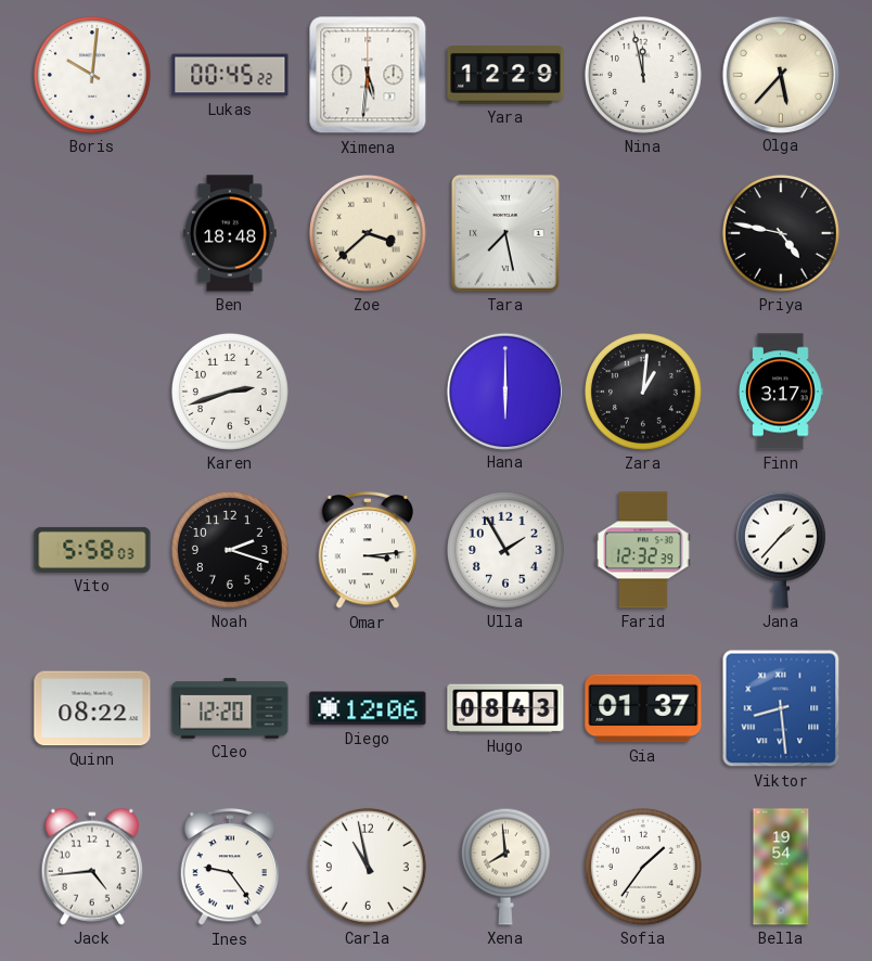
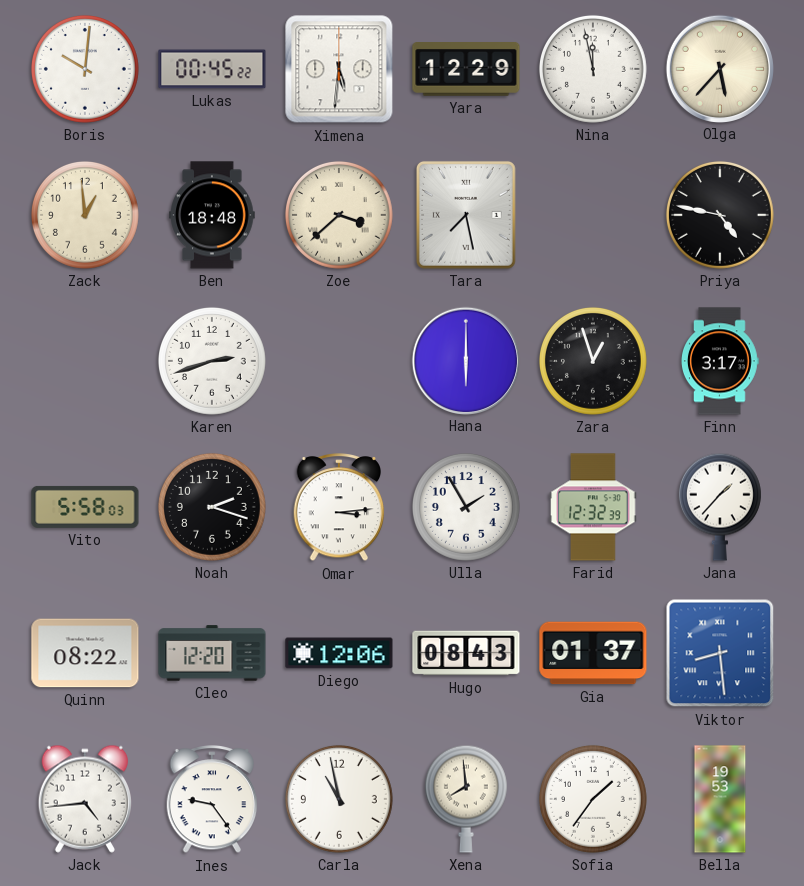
Zack: none -> 12:59
Zara: 1:01 -> 12:57
Bella: 19:54 -> 19:53
